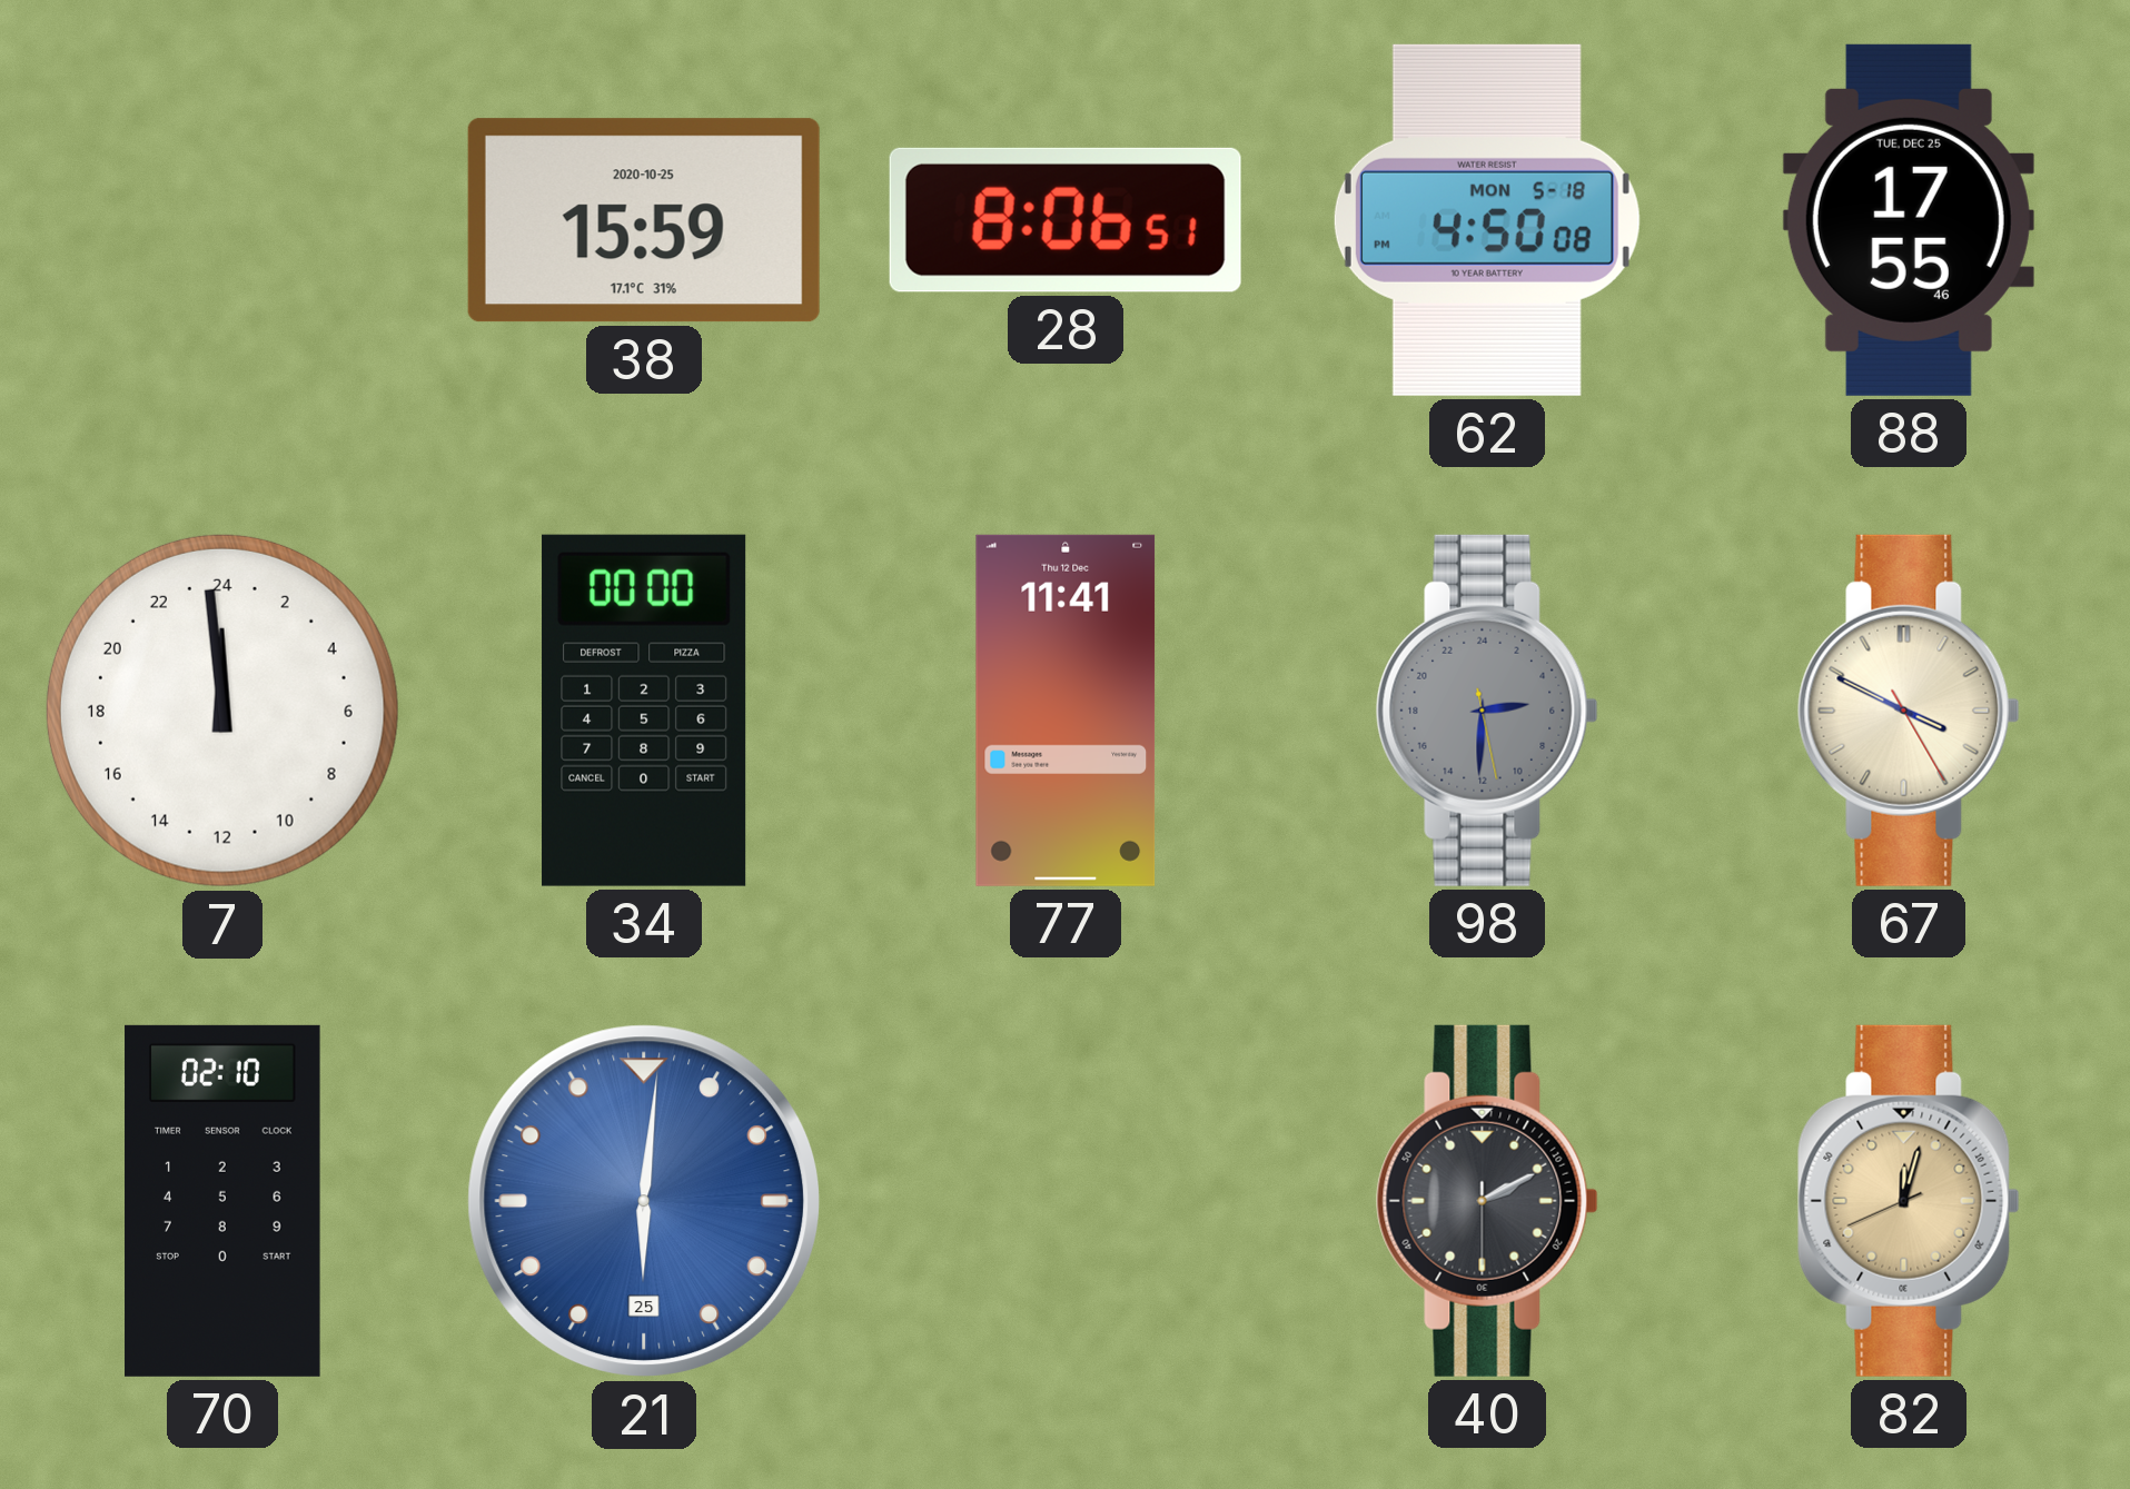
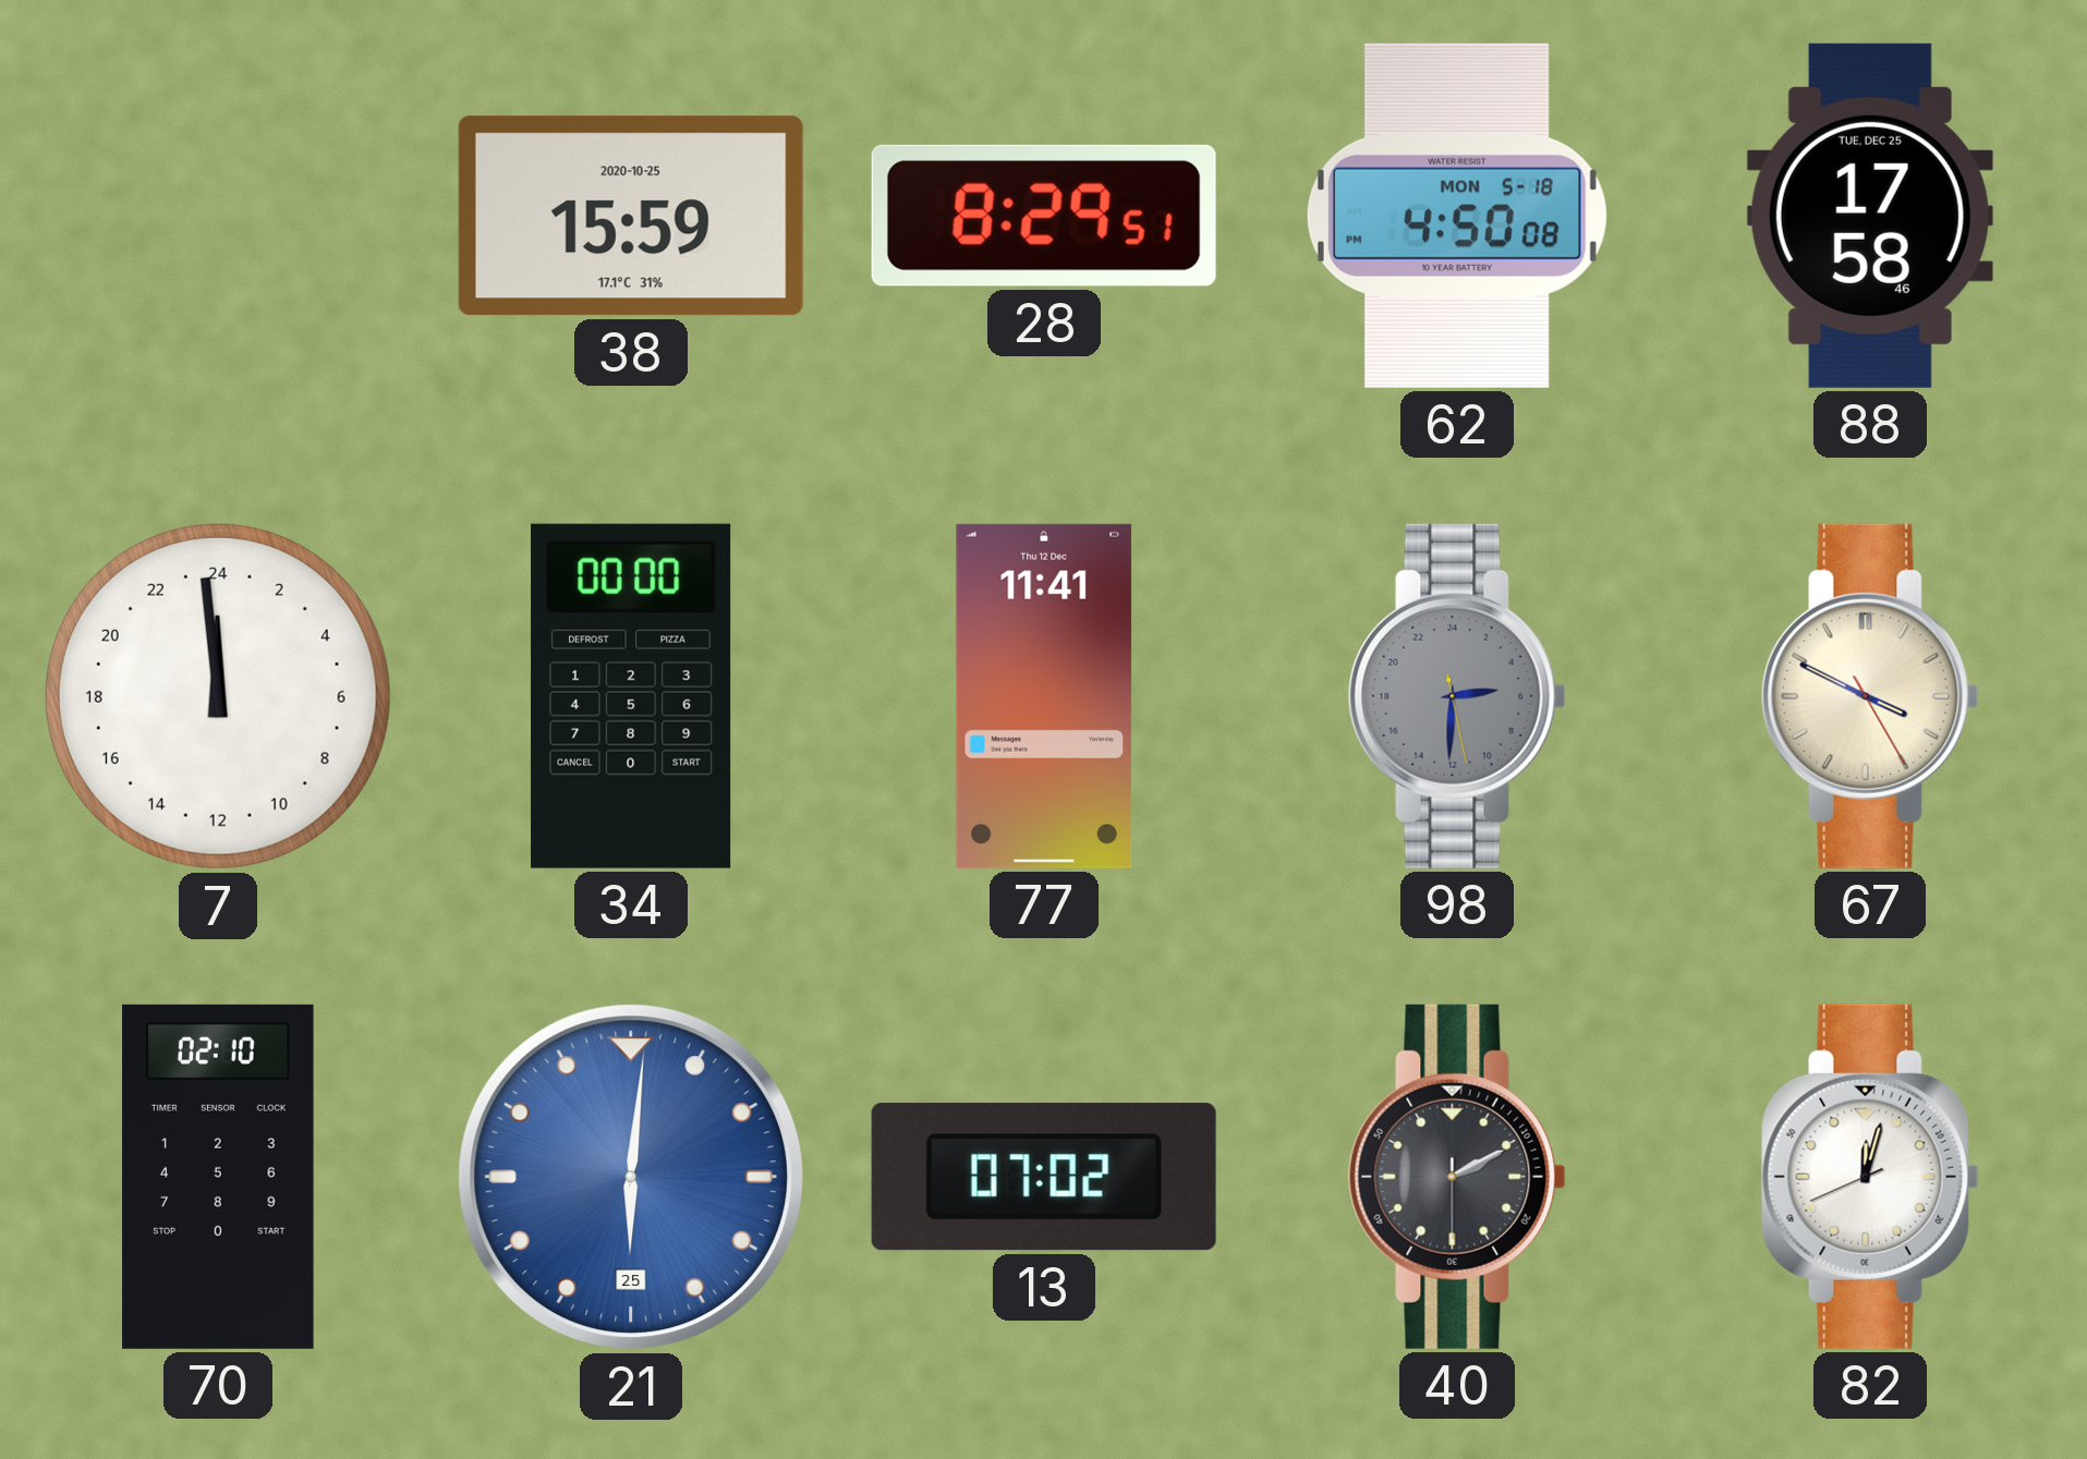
28: 8:06 -> 8:29
88: 17:55 -> 17:58
13: none -> 07:02
82 dial: champagne -> white
